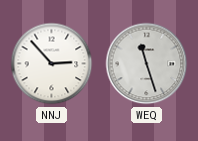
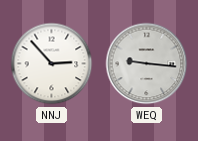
WEQ: 11:27 -> 9:16
